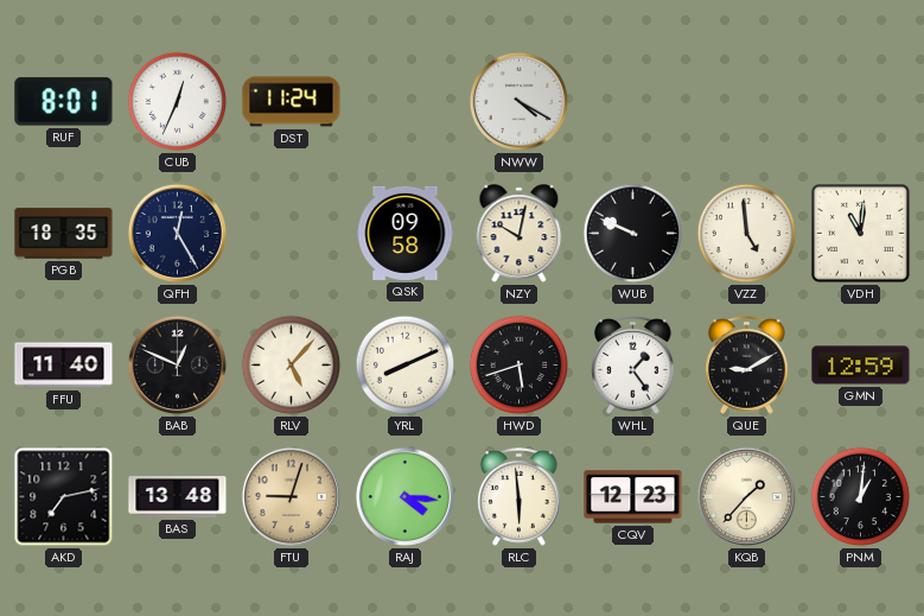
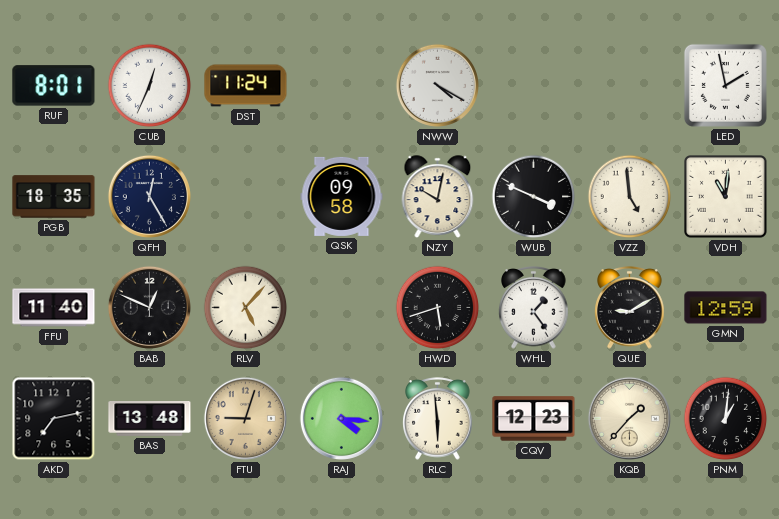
LED: none -> 1:58
WUB: 9:49 -> 3:49
YRL: 8:11 -> none
